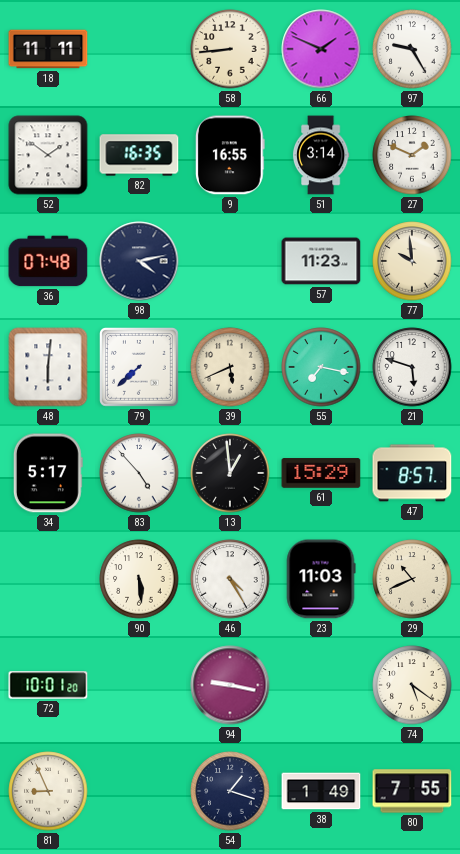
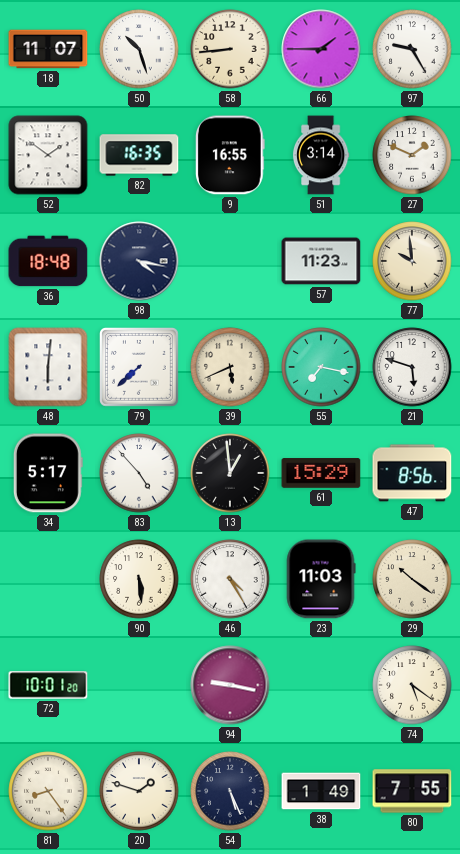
18: 11:11 -> 11:07
50: none -> 10:27
66: 1:49 -> 1:45
36: 07:48 -> 18:48
98: 4:13 -> 4:17
47: 8:57 -> 8:56
29: 10:41 -> 10:21
81: 8:56 -> 8:24
20: none -> 1:48
54: 1:18 -> 5:26
